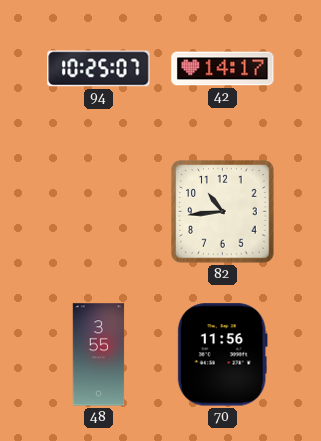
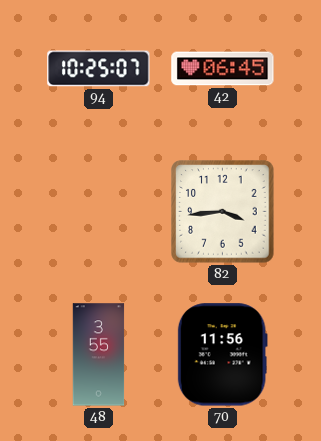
42: 14:17 -> 06:45
82: 10:44 -> 3:44
